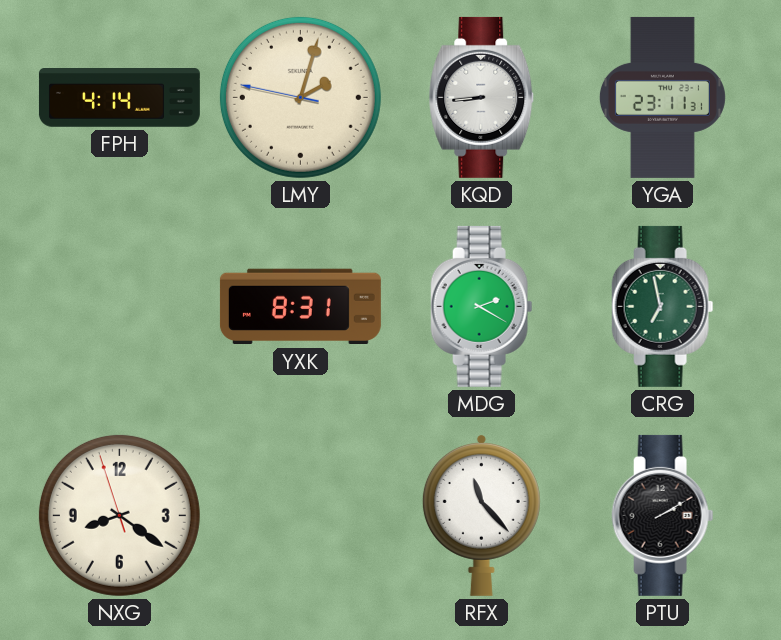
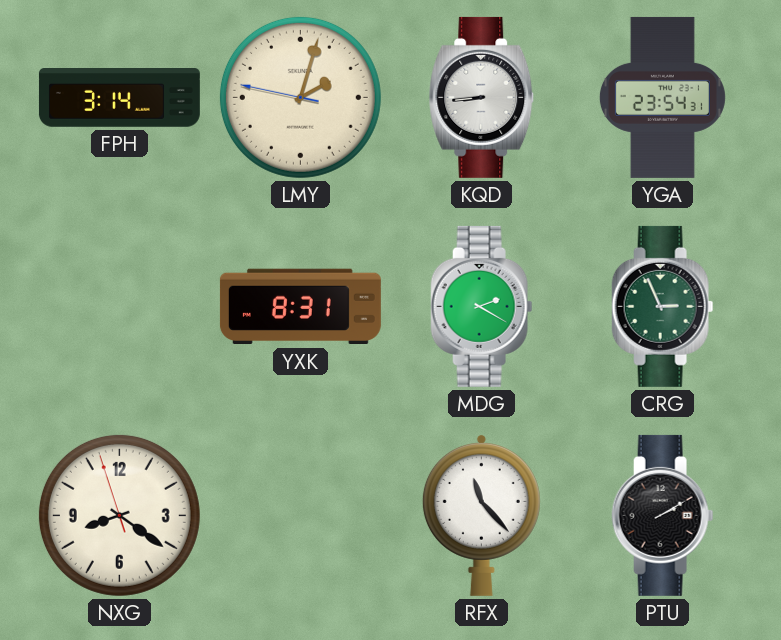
FPH: 4:14 -> 3:14
YGA: 23:11 -> 23:54
CRG: 6:58 -> 2:56
